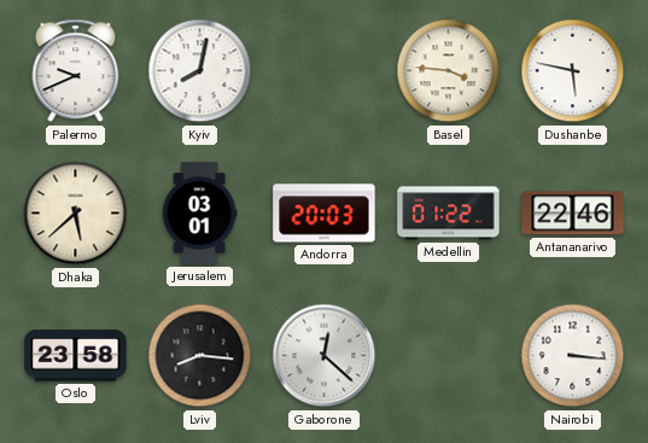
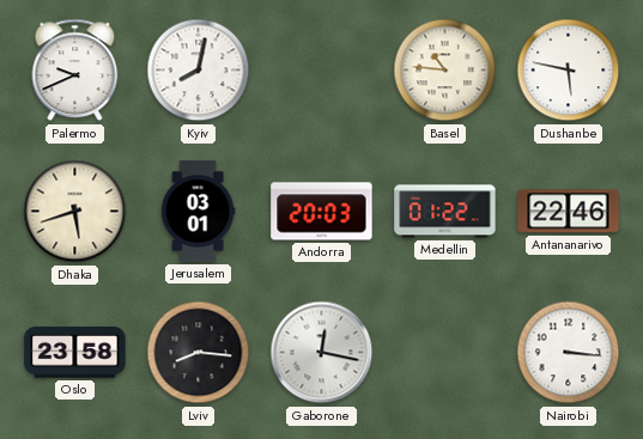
Basel: 3:46 -> 10:46
Dhaka: 5:38 -> 5:42
Gaborone: 12:22 -> 12:17
